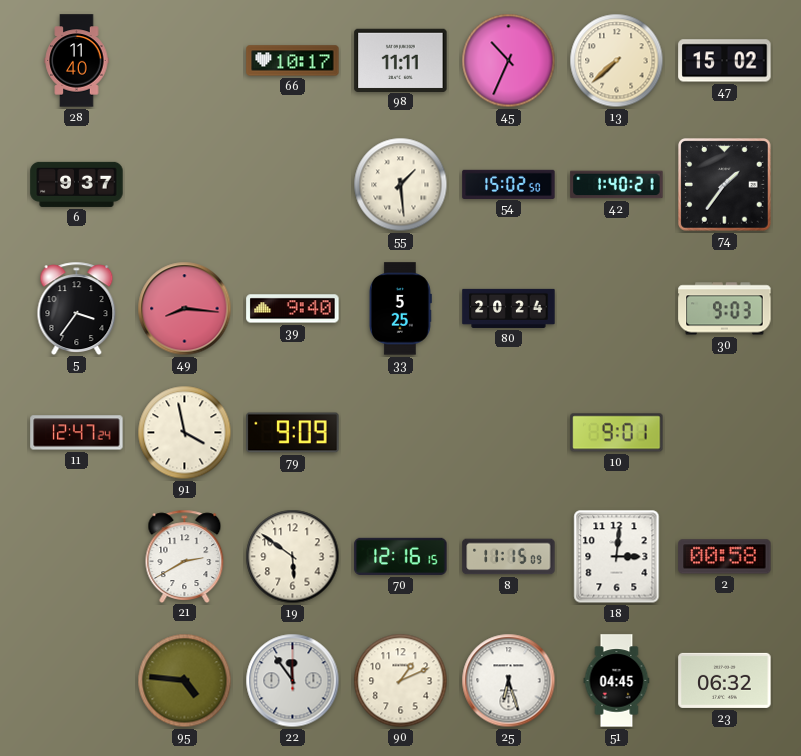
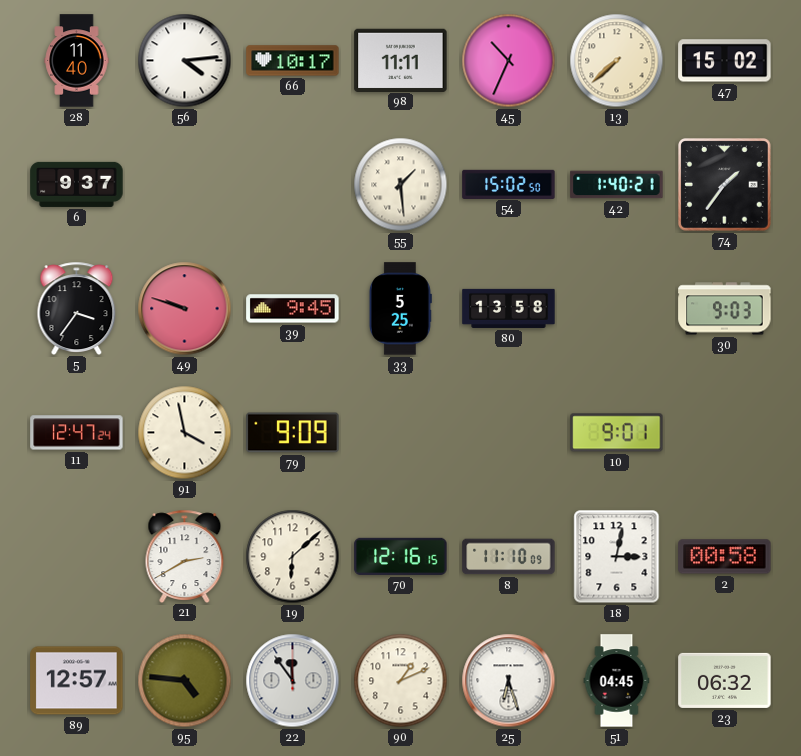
56: none -> 4:14
49: 8:16 -> 9:48
39: 9:40 -> 9:45
80: 20:24 -> 13:58
19: 5:51 -> 6:08
8: 11:15 -> 11:10
18: 3:01 -> 3:02
89: none -> 12:57
